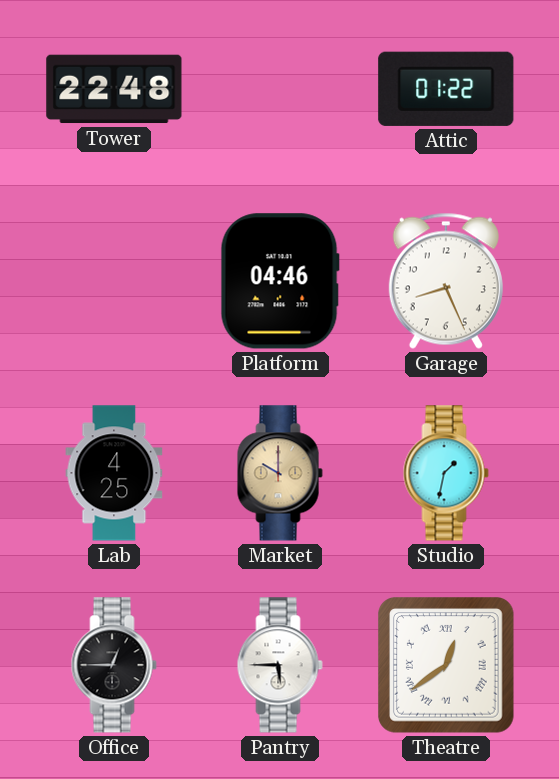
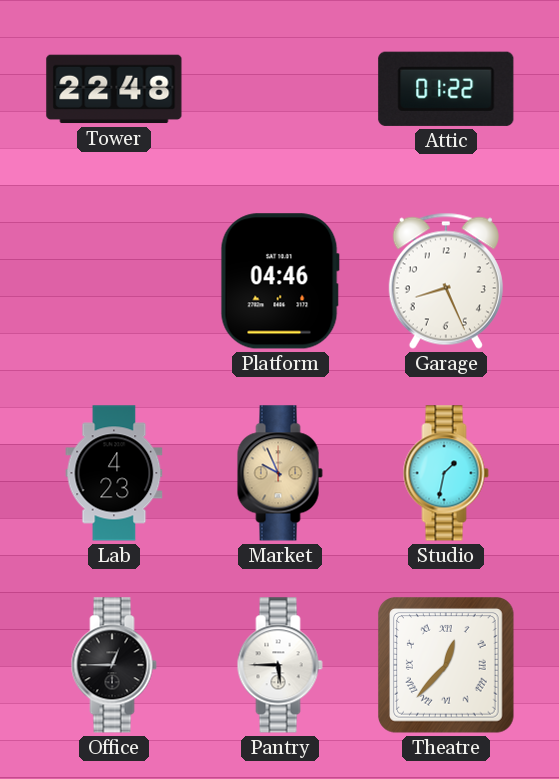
Lab: 4:25 -> 4:23
Market: 10:00 -> 9:56
Theatre: 12:39 -> 12:37
